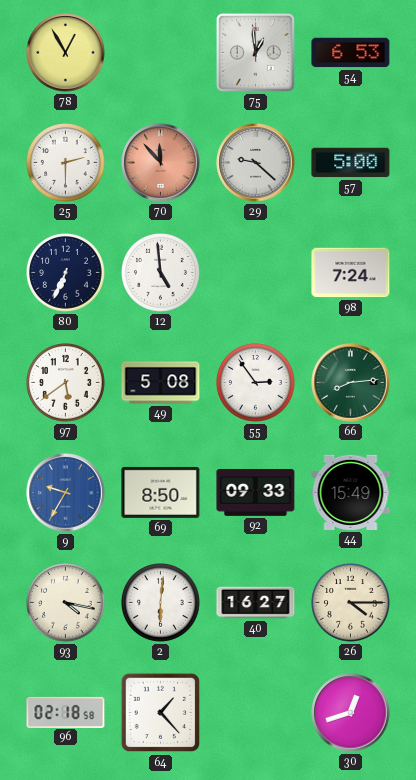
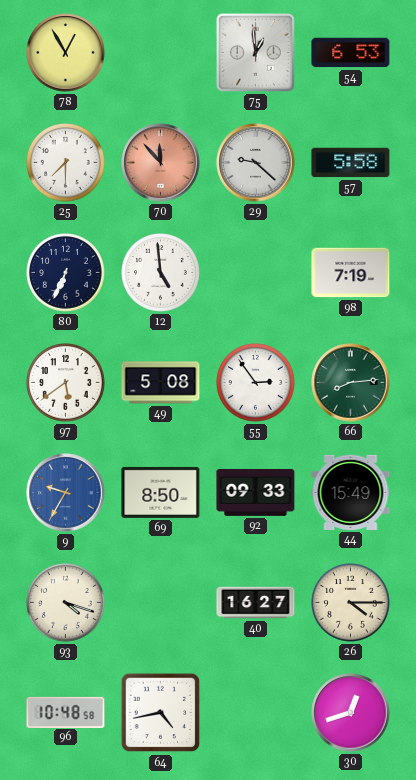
25: 2:30 -> 7:30
57: 5:00 -> 5:58
98: 7:24 -> 7:19
93: 4:17 -> 4:18
2: 6:01 -> none
96: 02:18 -> 10:48
64: 1:23 -> 4:43
